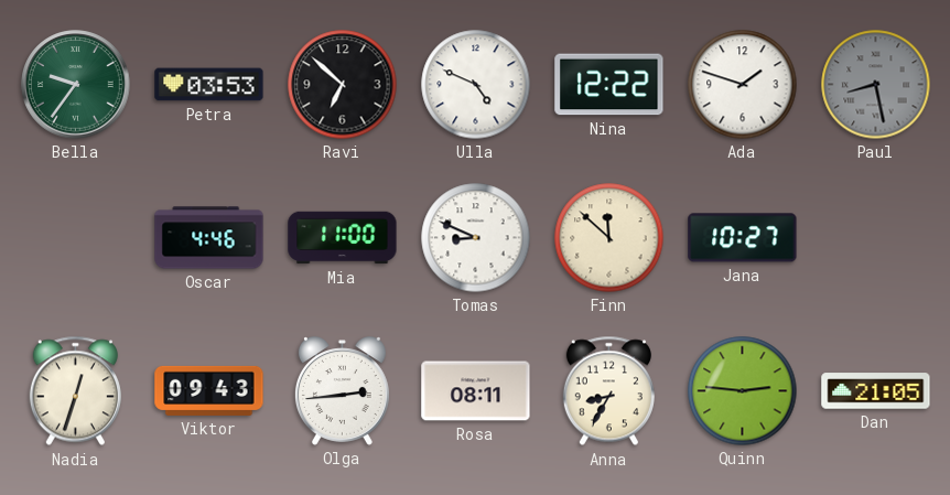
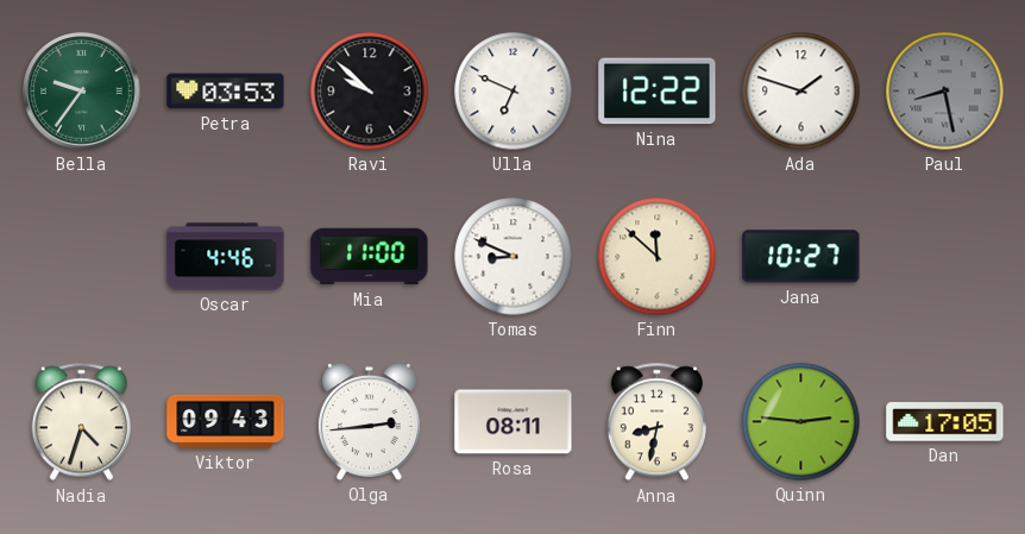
Ravi: 6:52 -> 9:52
Ulla: 4:49 -> 6:49
Nadia: 12:33 -> 4:33
Anna: 8:35 -> 8:32
Dan: 21:05 -> 17:05
